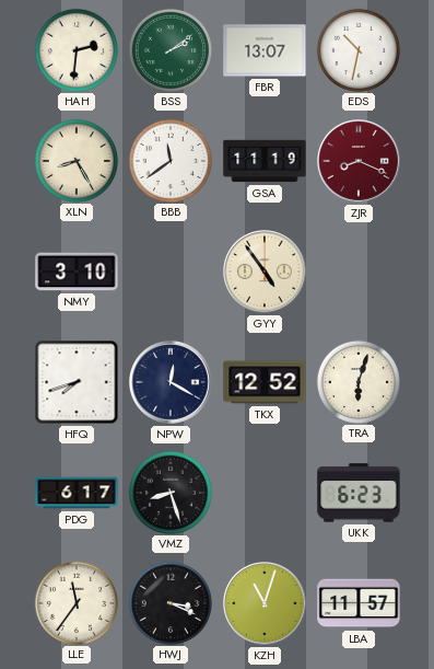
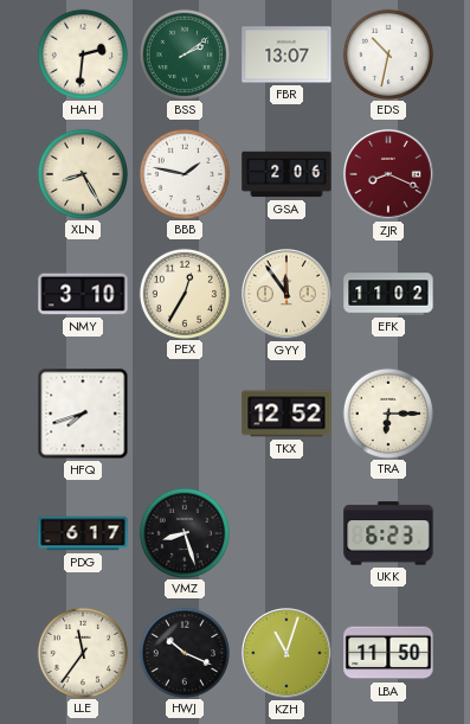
BBB: 11:39 -> 1:47
GSA: 11:19 -> 2:06
PEX: none -> 12:35
GYY: 4:54 -> 11:54
EFK: none -> 11:02
NPW: 12:20 -> none
TRA: 6:03 -> 6:15
HWJ: 3:19 -> 10:19
LBA: 11:57 -> 11:50
